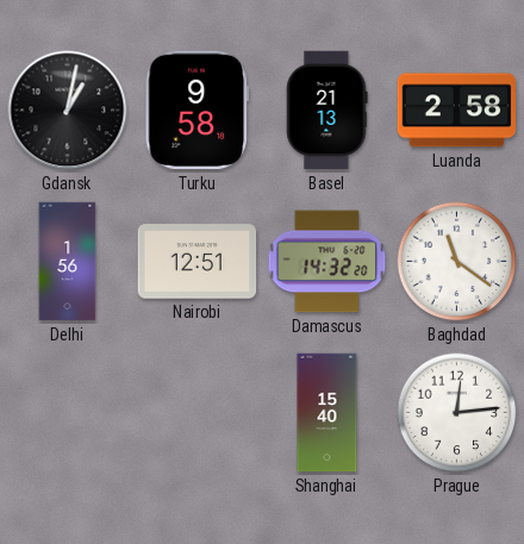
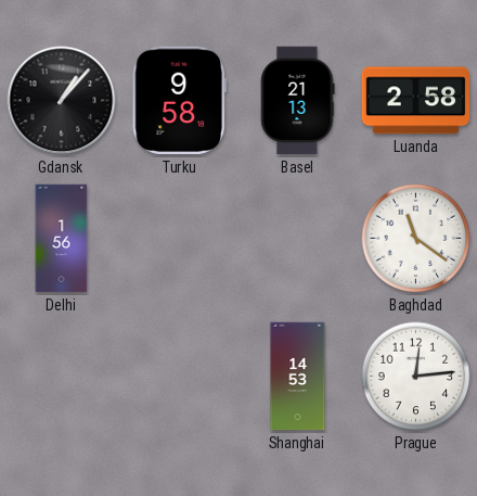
Gdansk: 1:02 -> 1:07
Nairobi: 12:51 -> none
Damascus: 14:32 -> none
Shanghai: 15:40 -> 14:53
